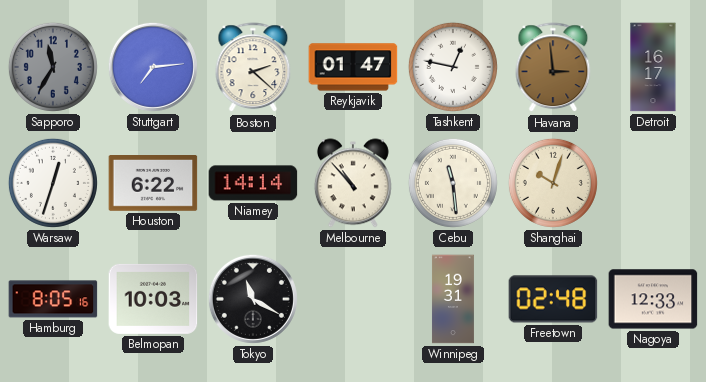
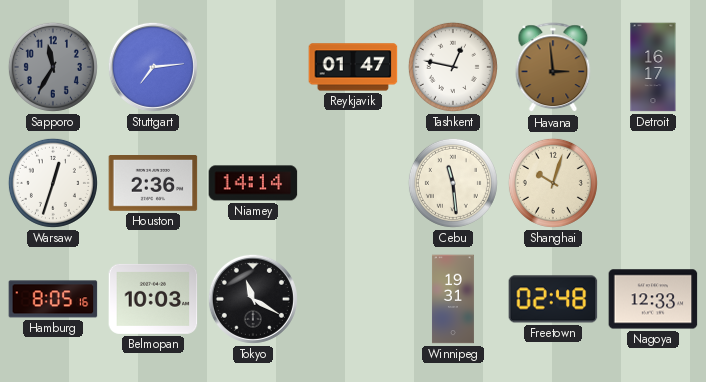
Boston: 2:22 -> none
Houston: 6:22 -> 2:36
Melbourne: 10:53 -> none
